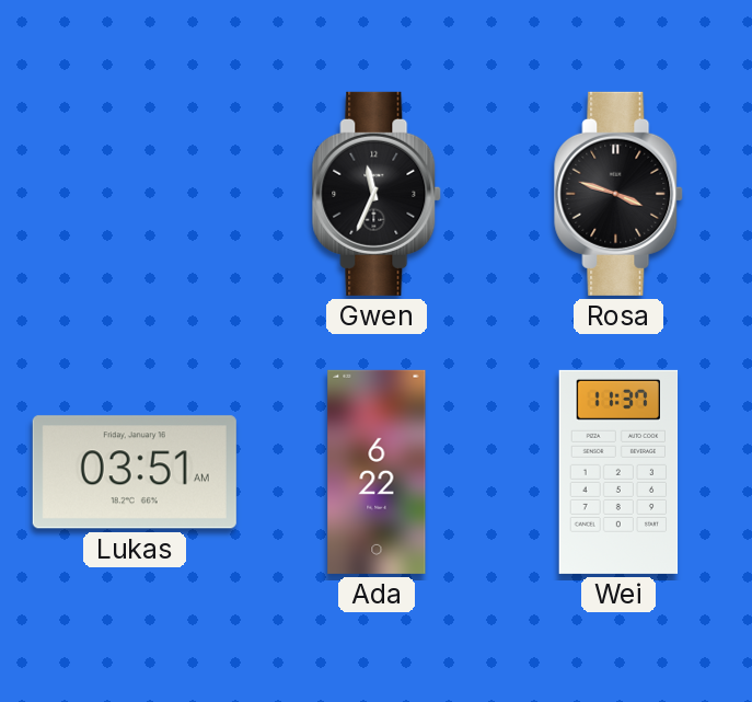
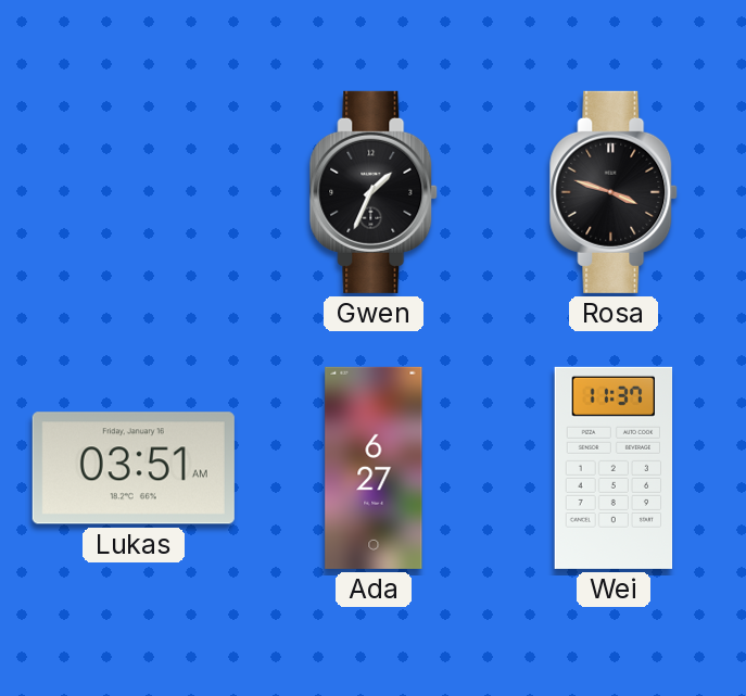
Gwen: 11:34 -> 1:34
Ada: 6:22 -> 6:27
